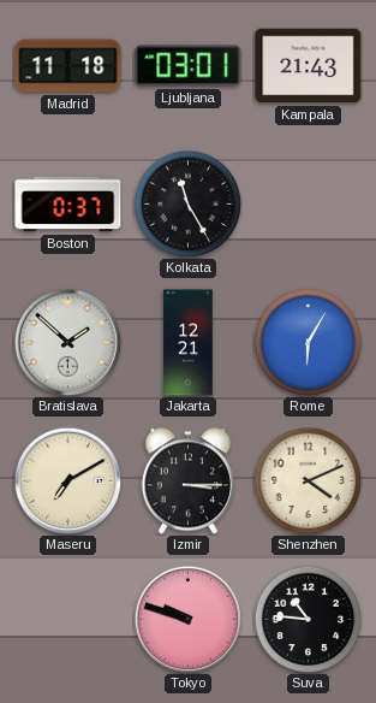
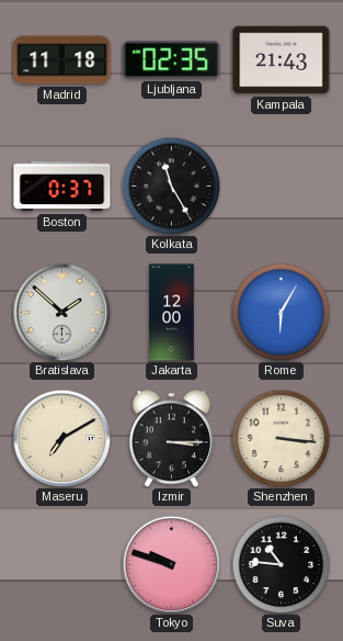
Ljubljana: 03:01 -> 02:35
Jakarta: 12:21 -> 12:00
Shenzhen: 4:11 -> 3:16
